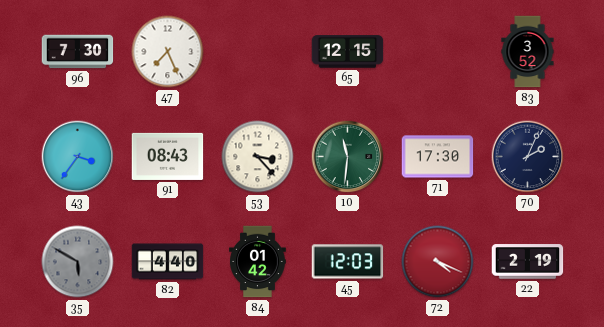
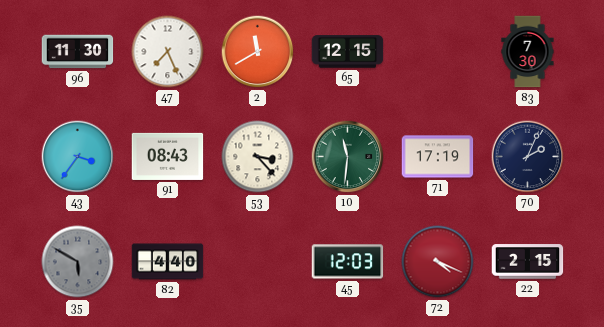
96: 7:30 -> 11:30
2: none -> 11:40
83: 3:52 -> 7:30
71: 17:30 -> 17:19
84: 01:42 -> none
22: 2:19 -> 2:15
